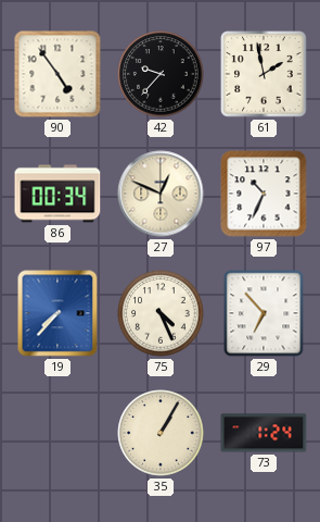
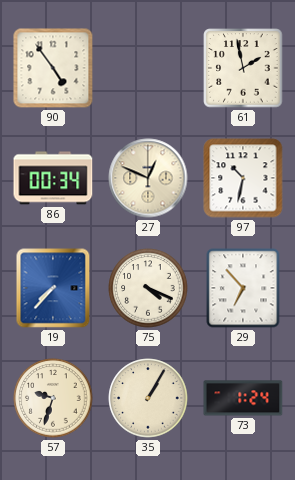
42: 9:37 -> none
97: 10:34 -> 10:32
75: 4:26 -> 4:19
57: none -> 9:33
